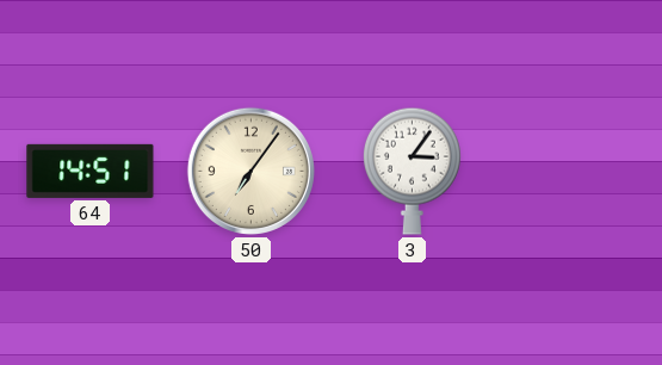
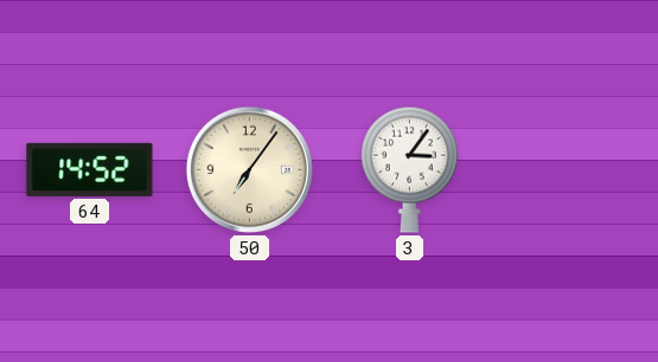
64: 14:51 -> 14:52
